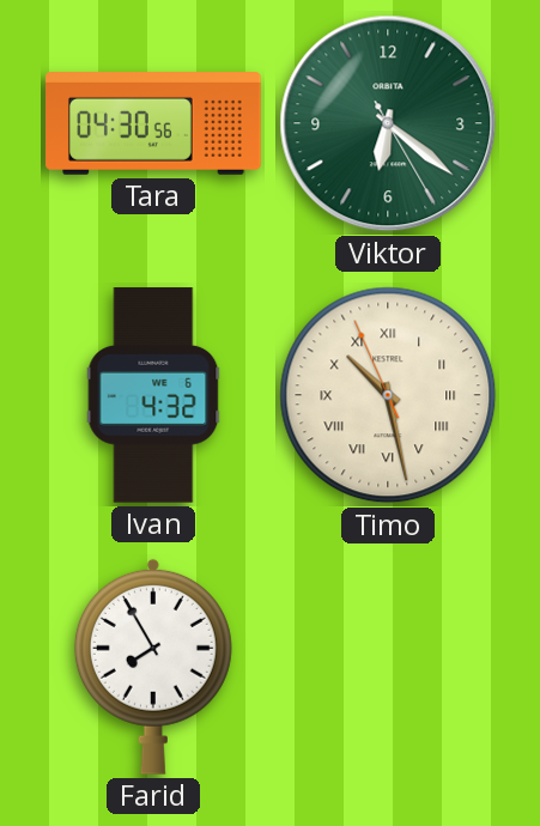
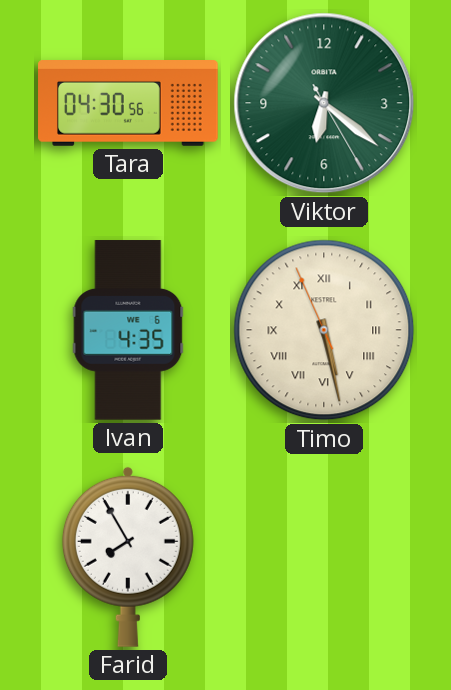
Ivan: 4:32 -> 4:35
Timo: 10:27 -> 5:27
